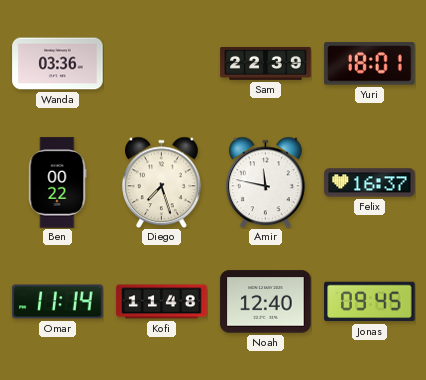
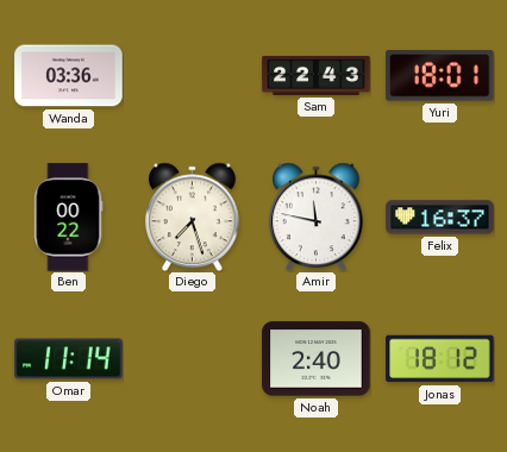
Sam: 22:39 -> 22:43
Kofi: 11:48 -> none
Noah: 12:40 -> 2:40
Jonas: 09:45 -> 18:12
